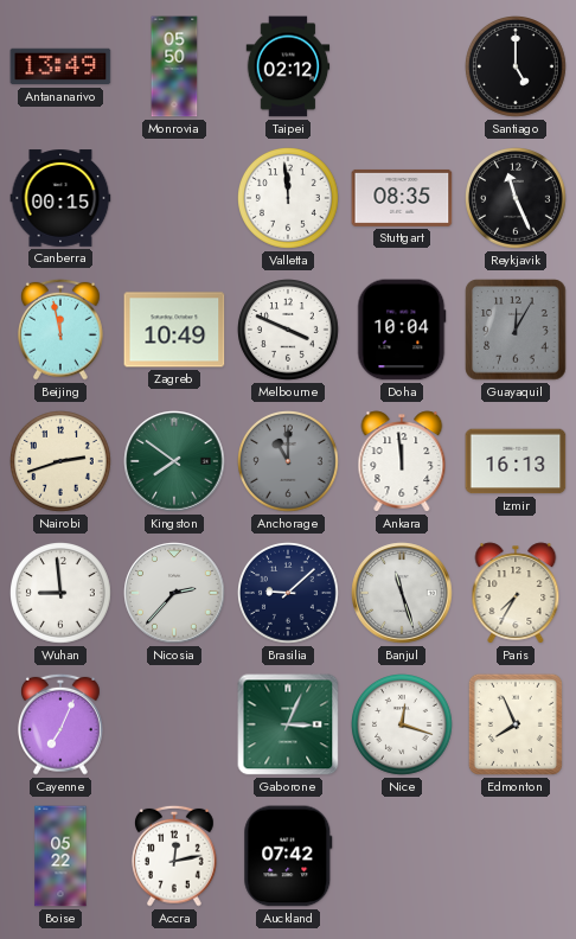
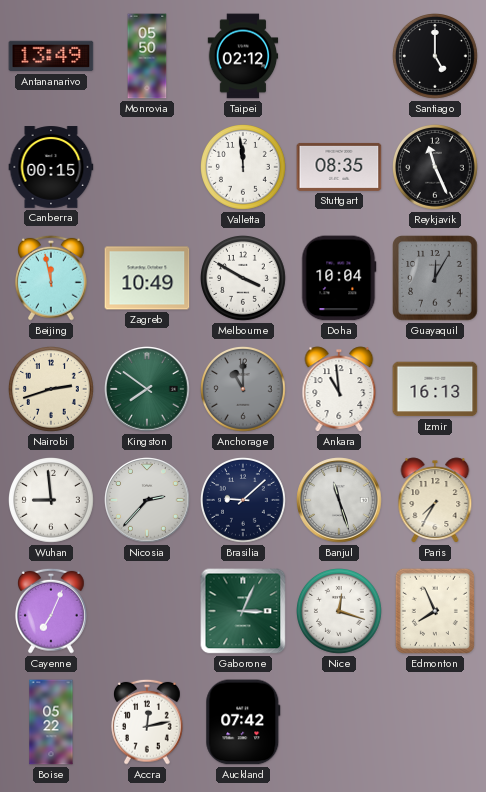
Melbourne: 3:49 -> 3:50
Ankara: 11:59 -> 10:59
